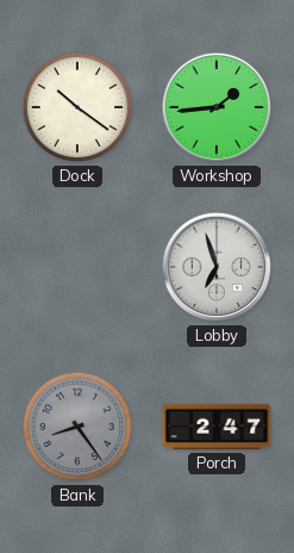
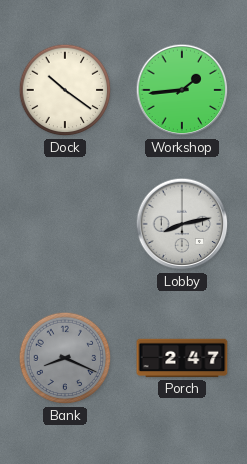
Lobby: 6:57 -> 8:13
Bank: 8:24 -> 8:19
